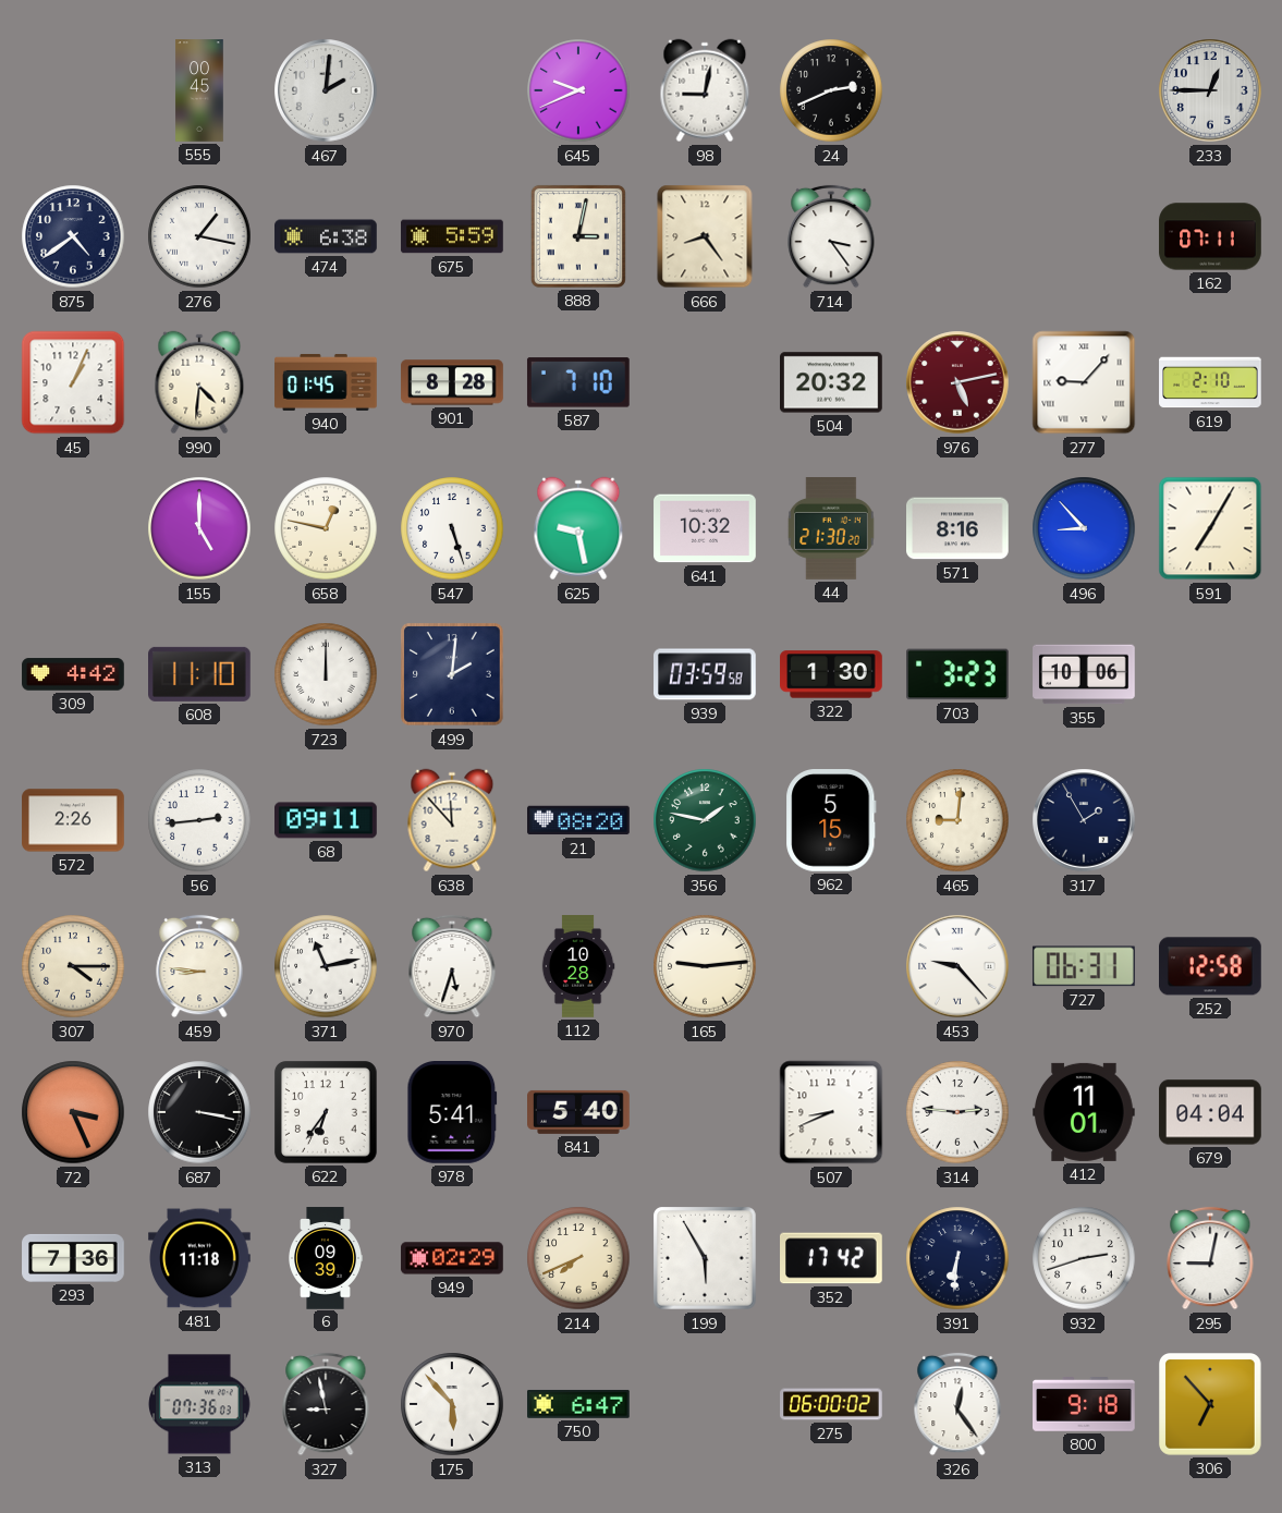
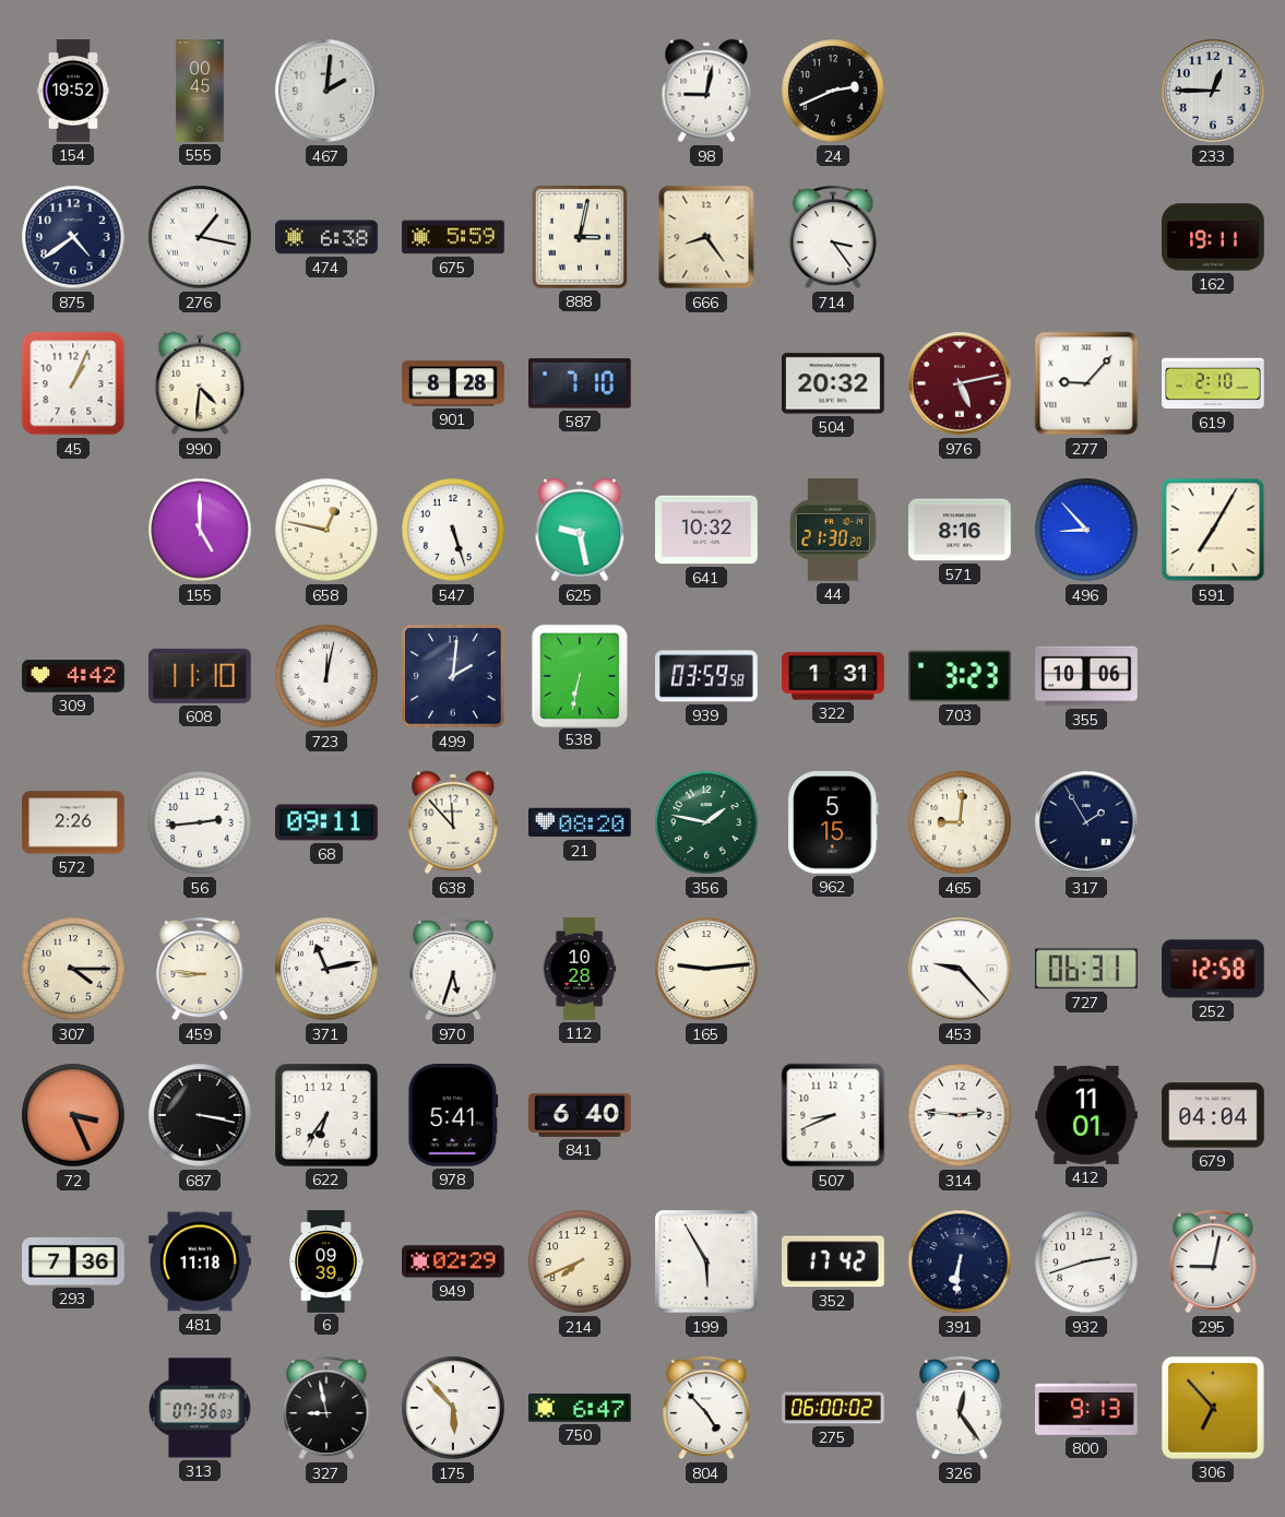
154: none -> 19:52
645: 9:41 -> none
162: 07:11 -> 19:11
940: 01:45 -> none
723: 12:00 -> 12:02
538: none -> 6:32
322: 1:30 -> 1:31
841: 5:40 -> 6:40
804: none -> 4:53
800: 9:18 -> 9:13
